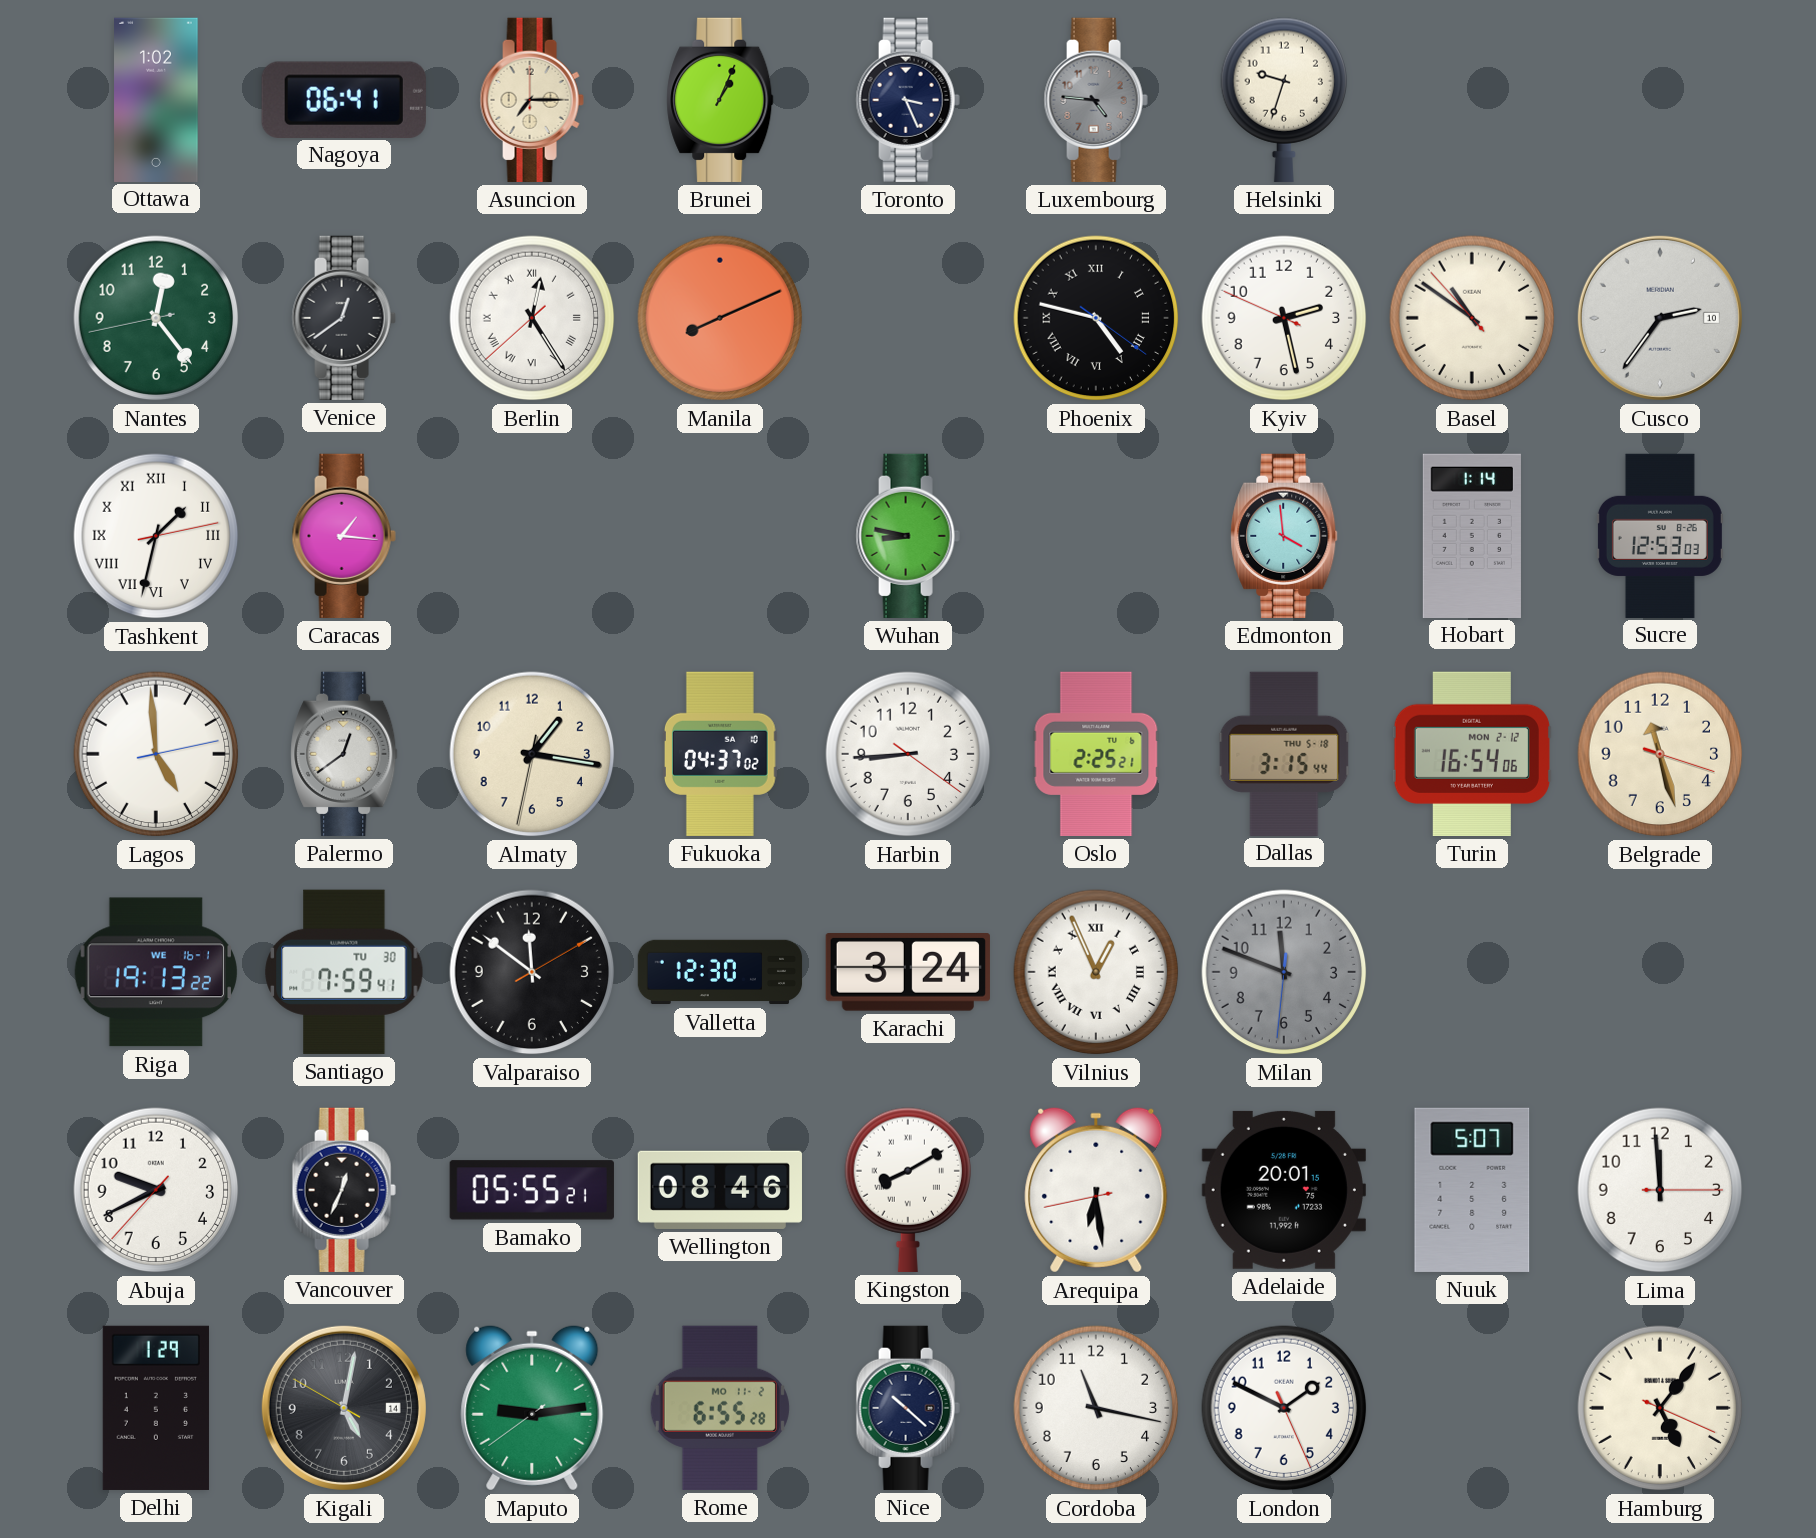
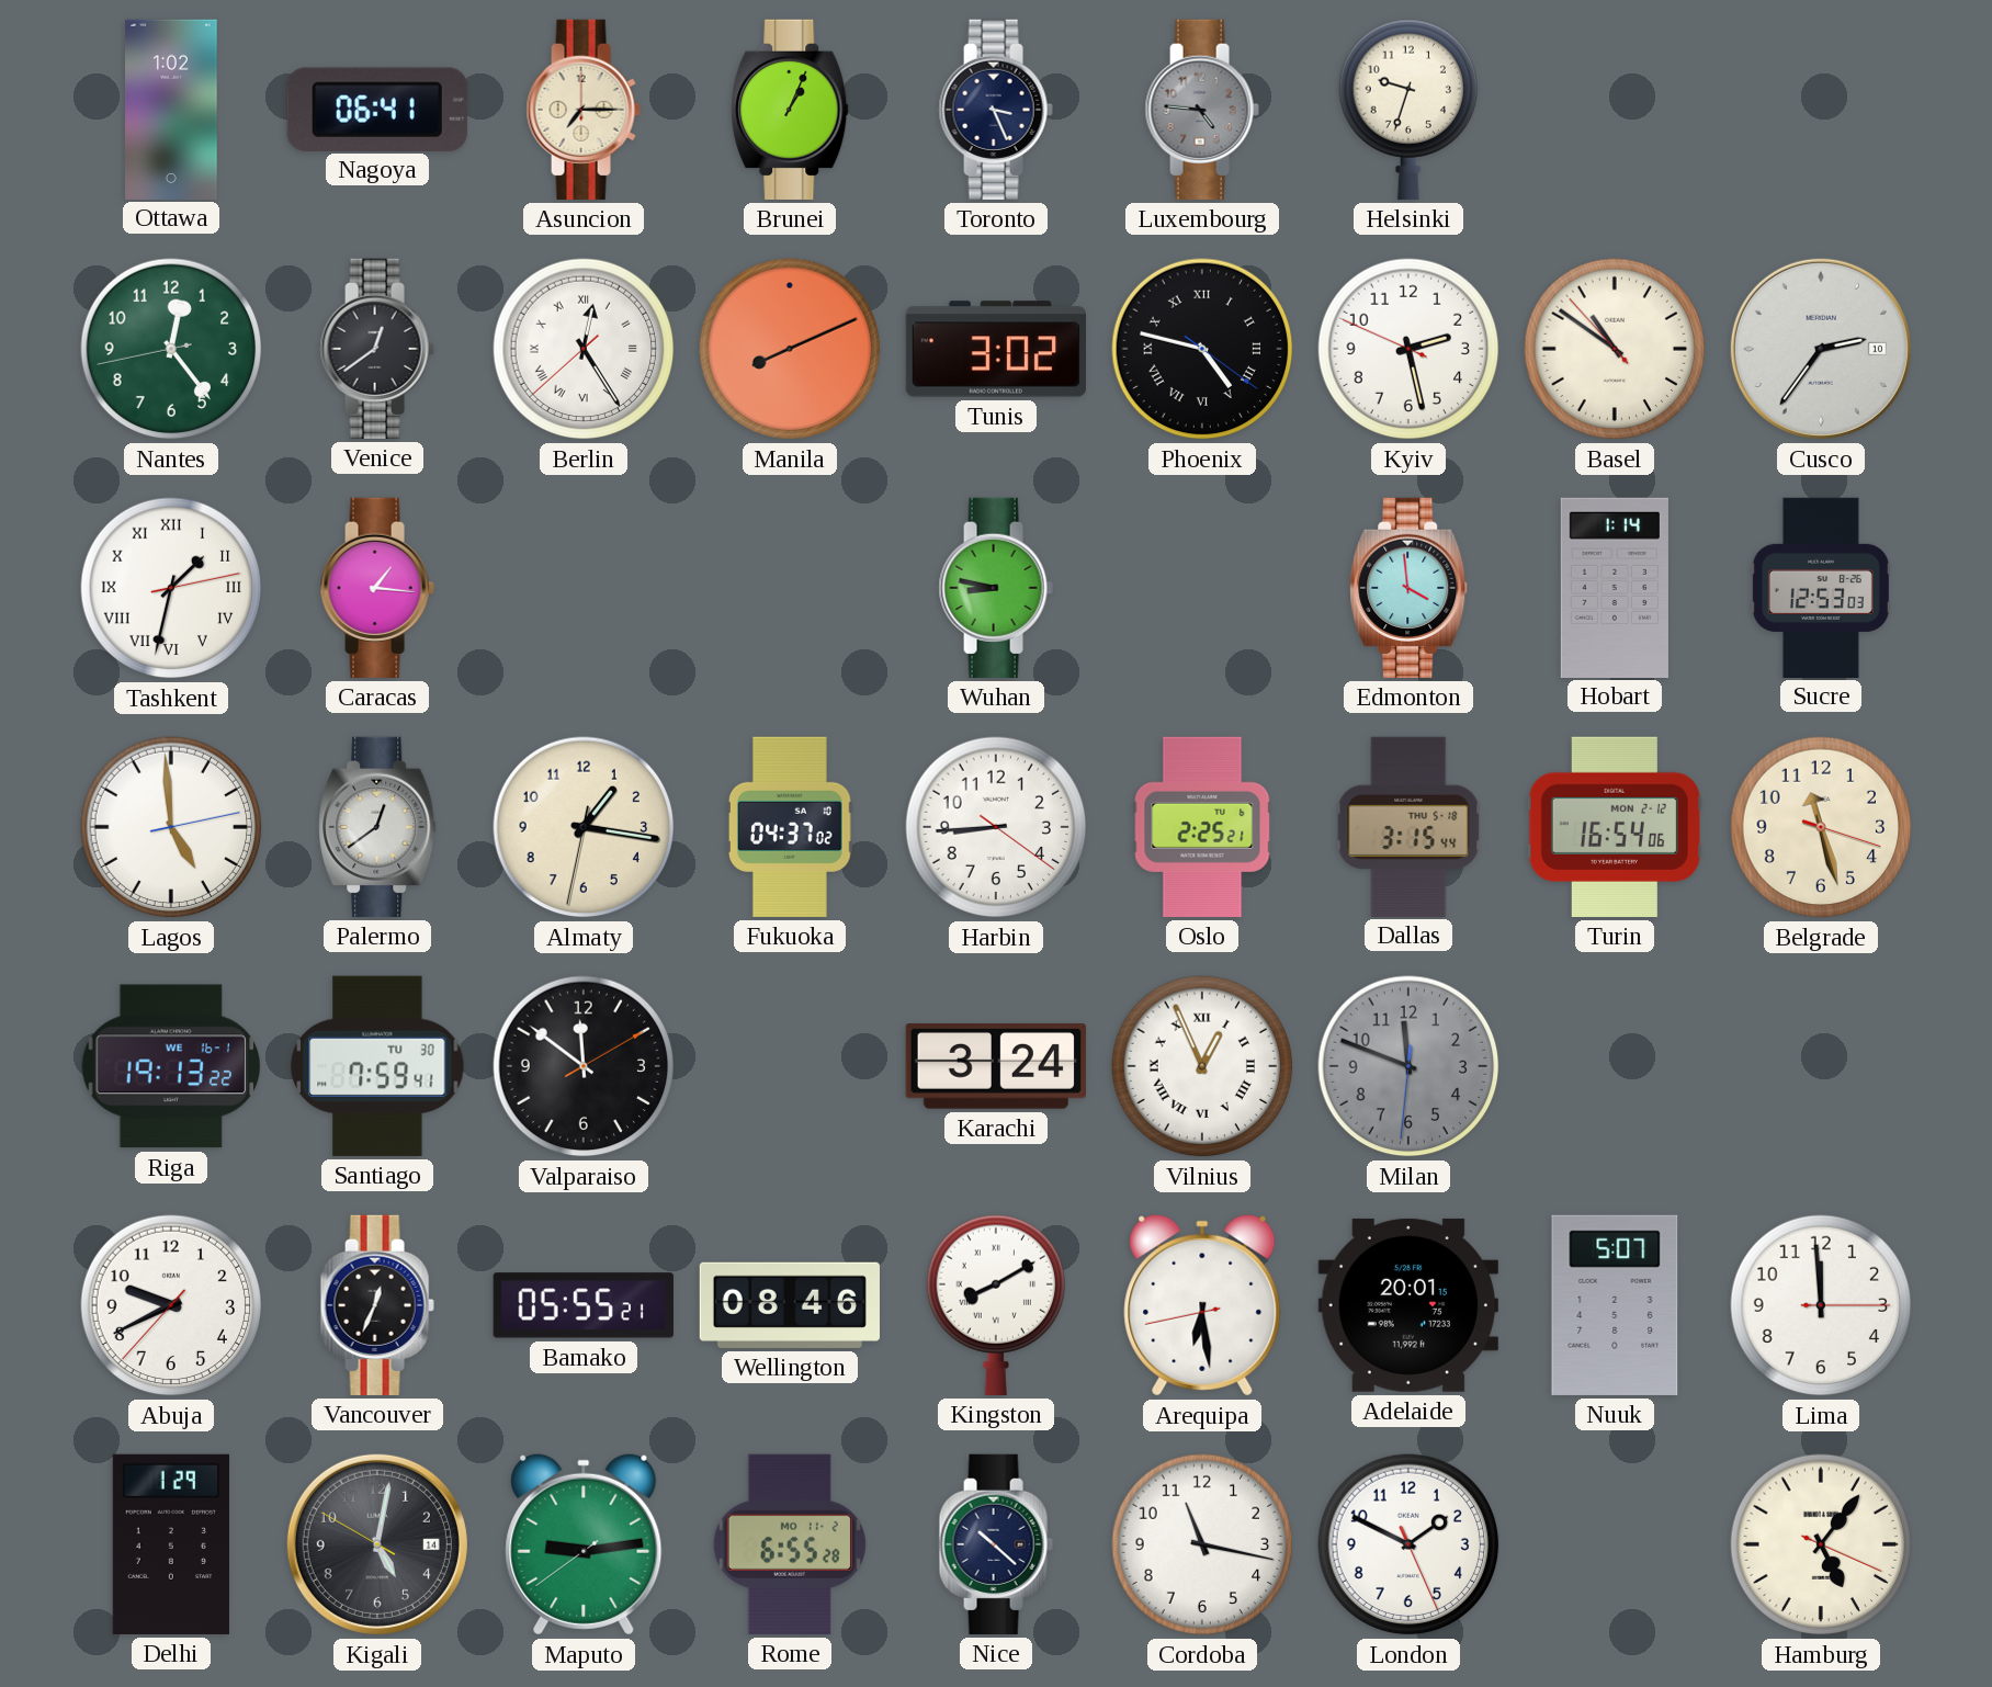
Tunis: none -> 3:02
Valletta: 12:30 -> none
